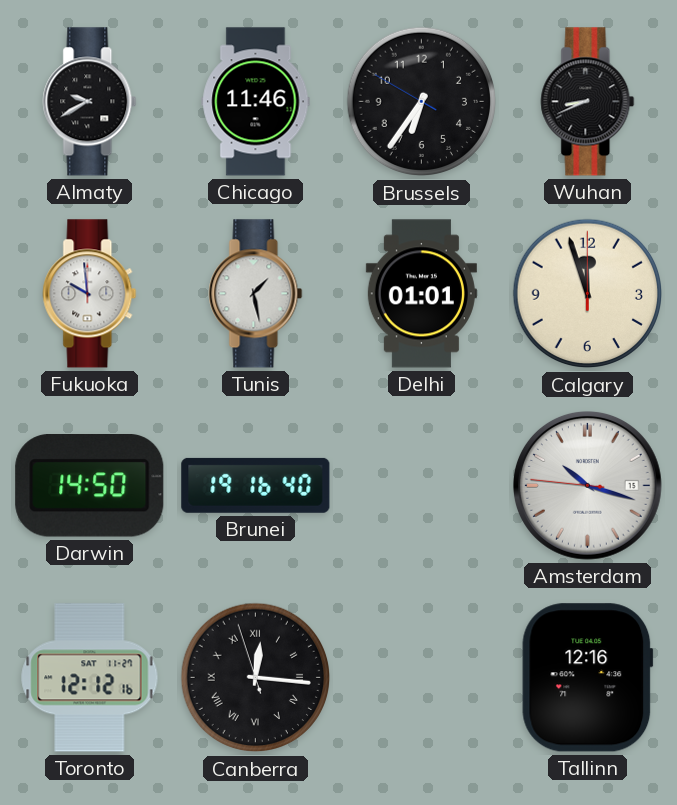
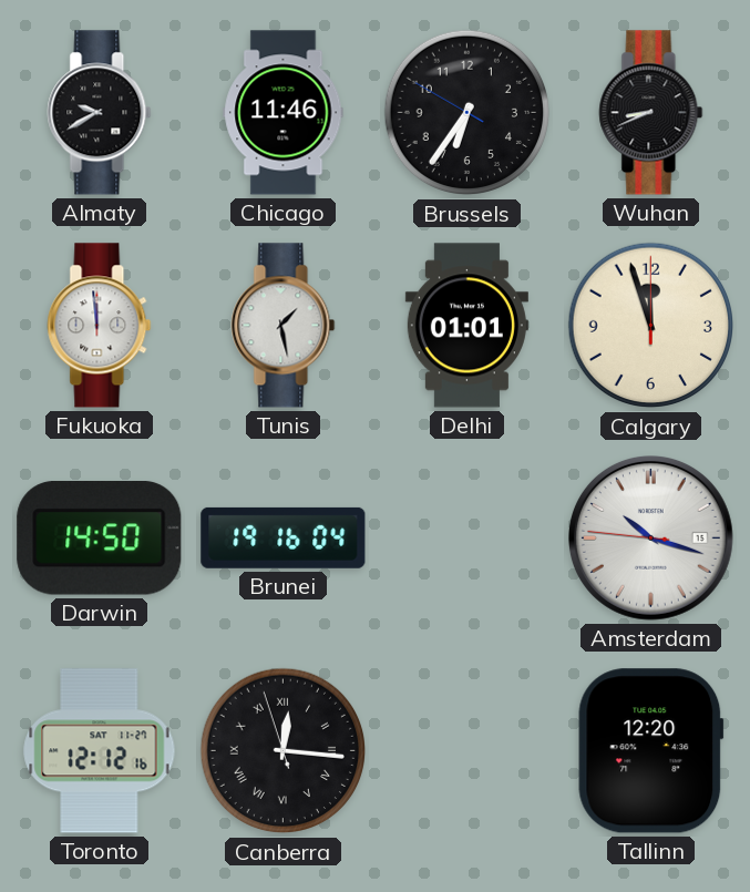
Fukuoka: 9:59 -> 11:59
Brunei: 19:16:40 -> 19:16:04
Tallinn: 12:16 -> 12:20
